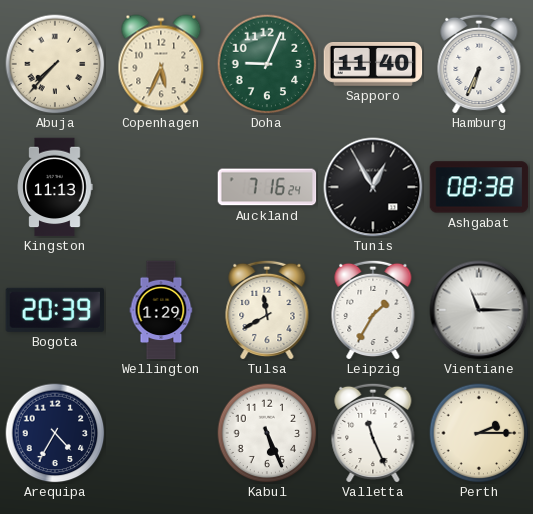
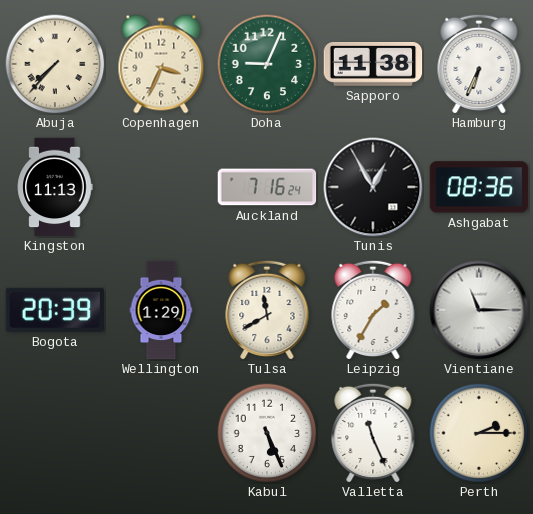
Copenhagen: 5:34 -> 3:34
Sapporo: 11:40 -> 11:38
Ashgabat: 08:38 -> 08:36
Arequipa: 4:35 -> none
